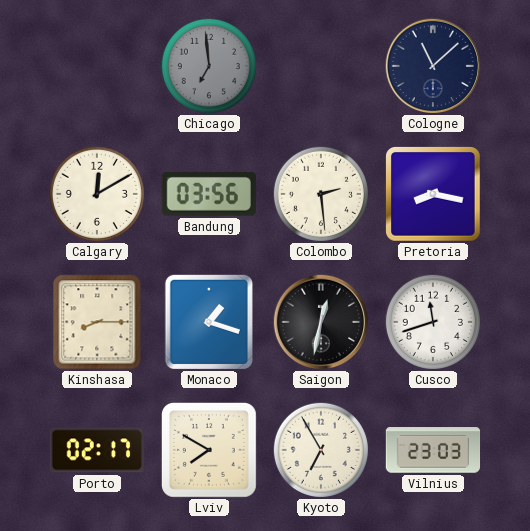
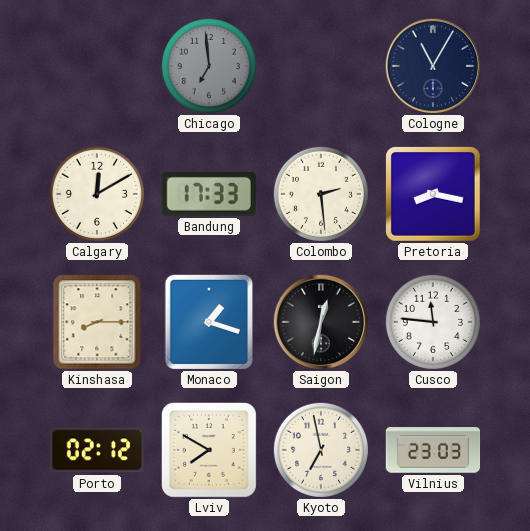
Cologne: 11:08 -> 11:05
Bandung: 03:56 -> 17:33
Cusco: 11:42 -> 11:46
Porto: 02:17 -> 02:12
Kyoto: 6:55 -> 6:58
